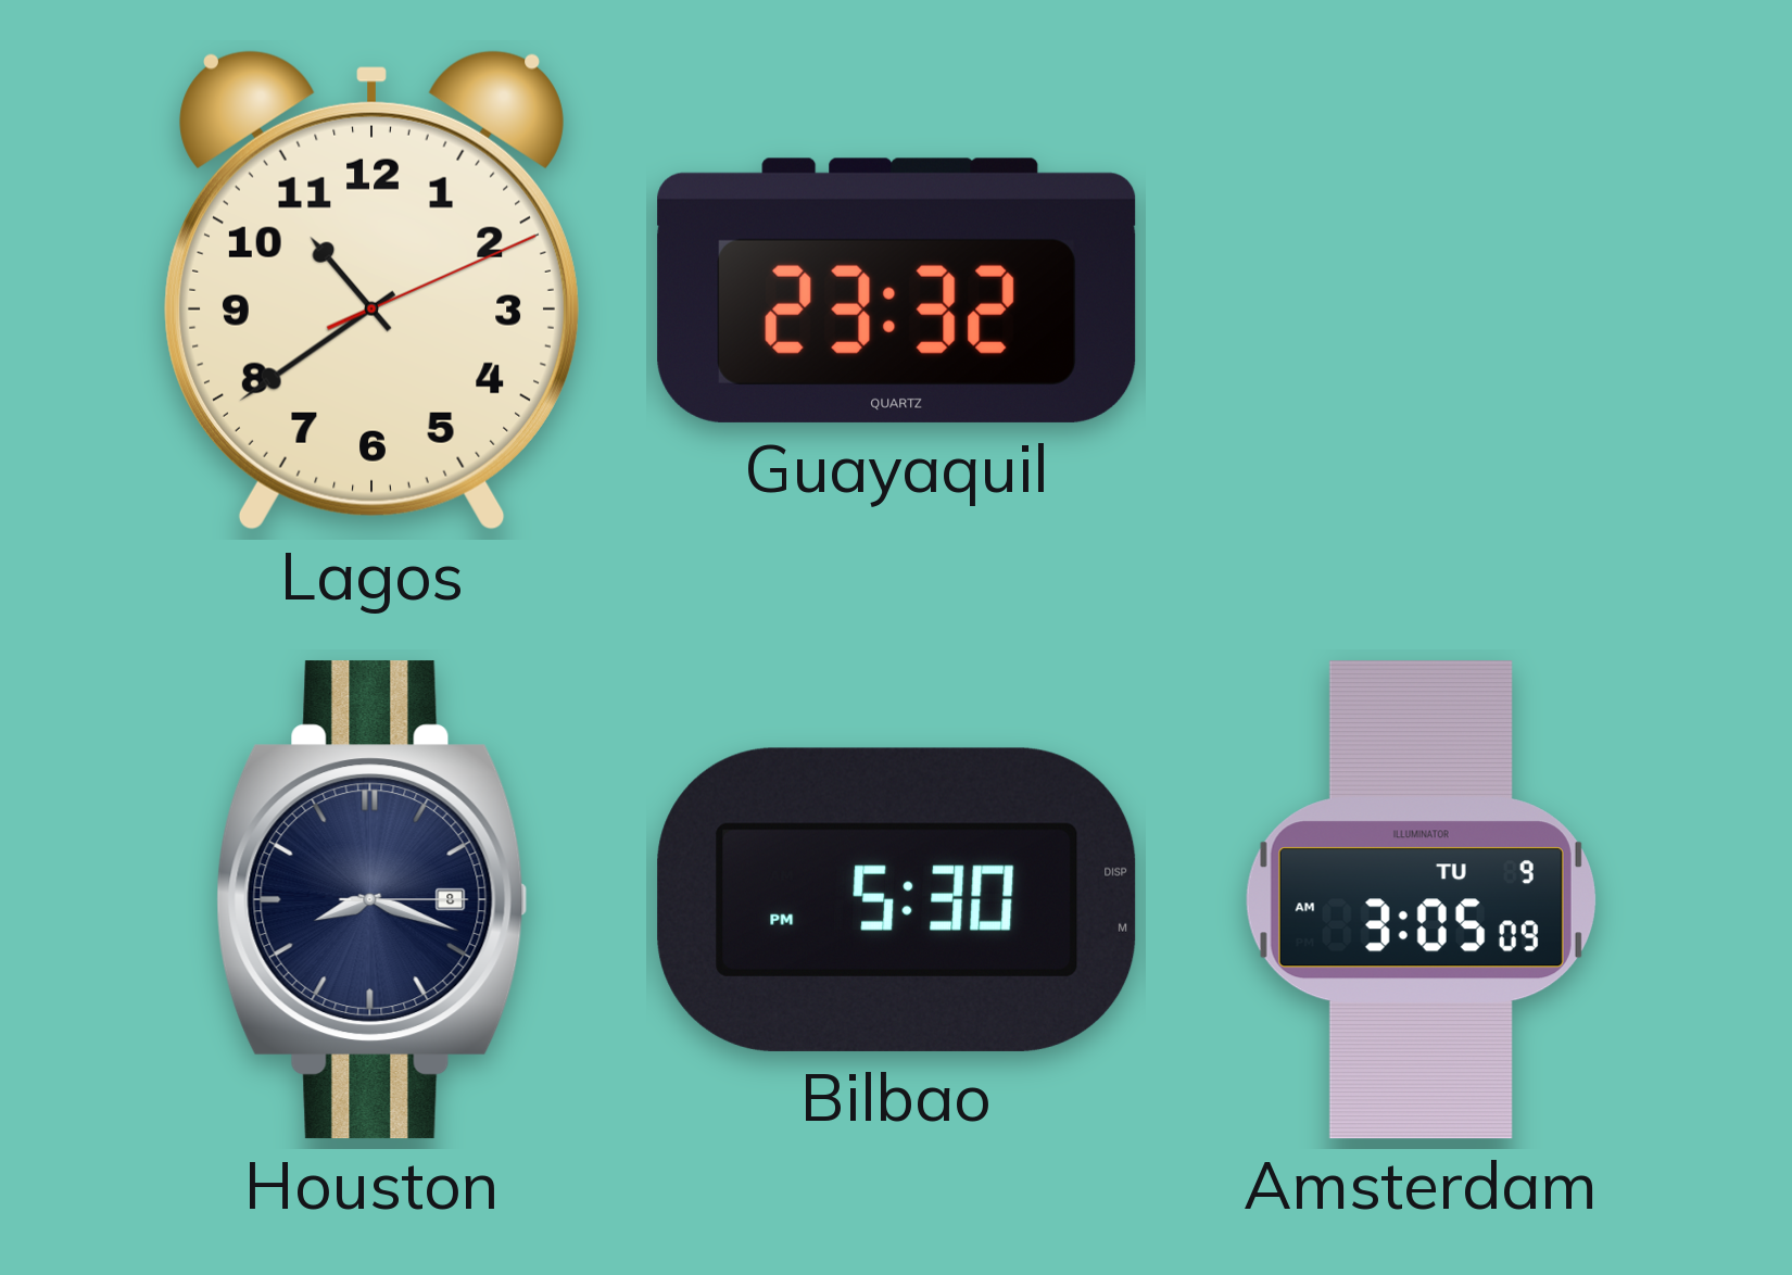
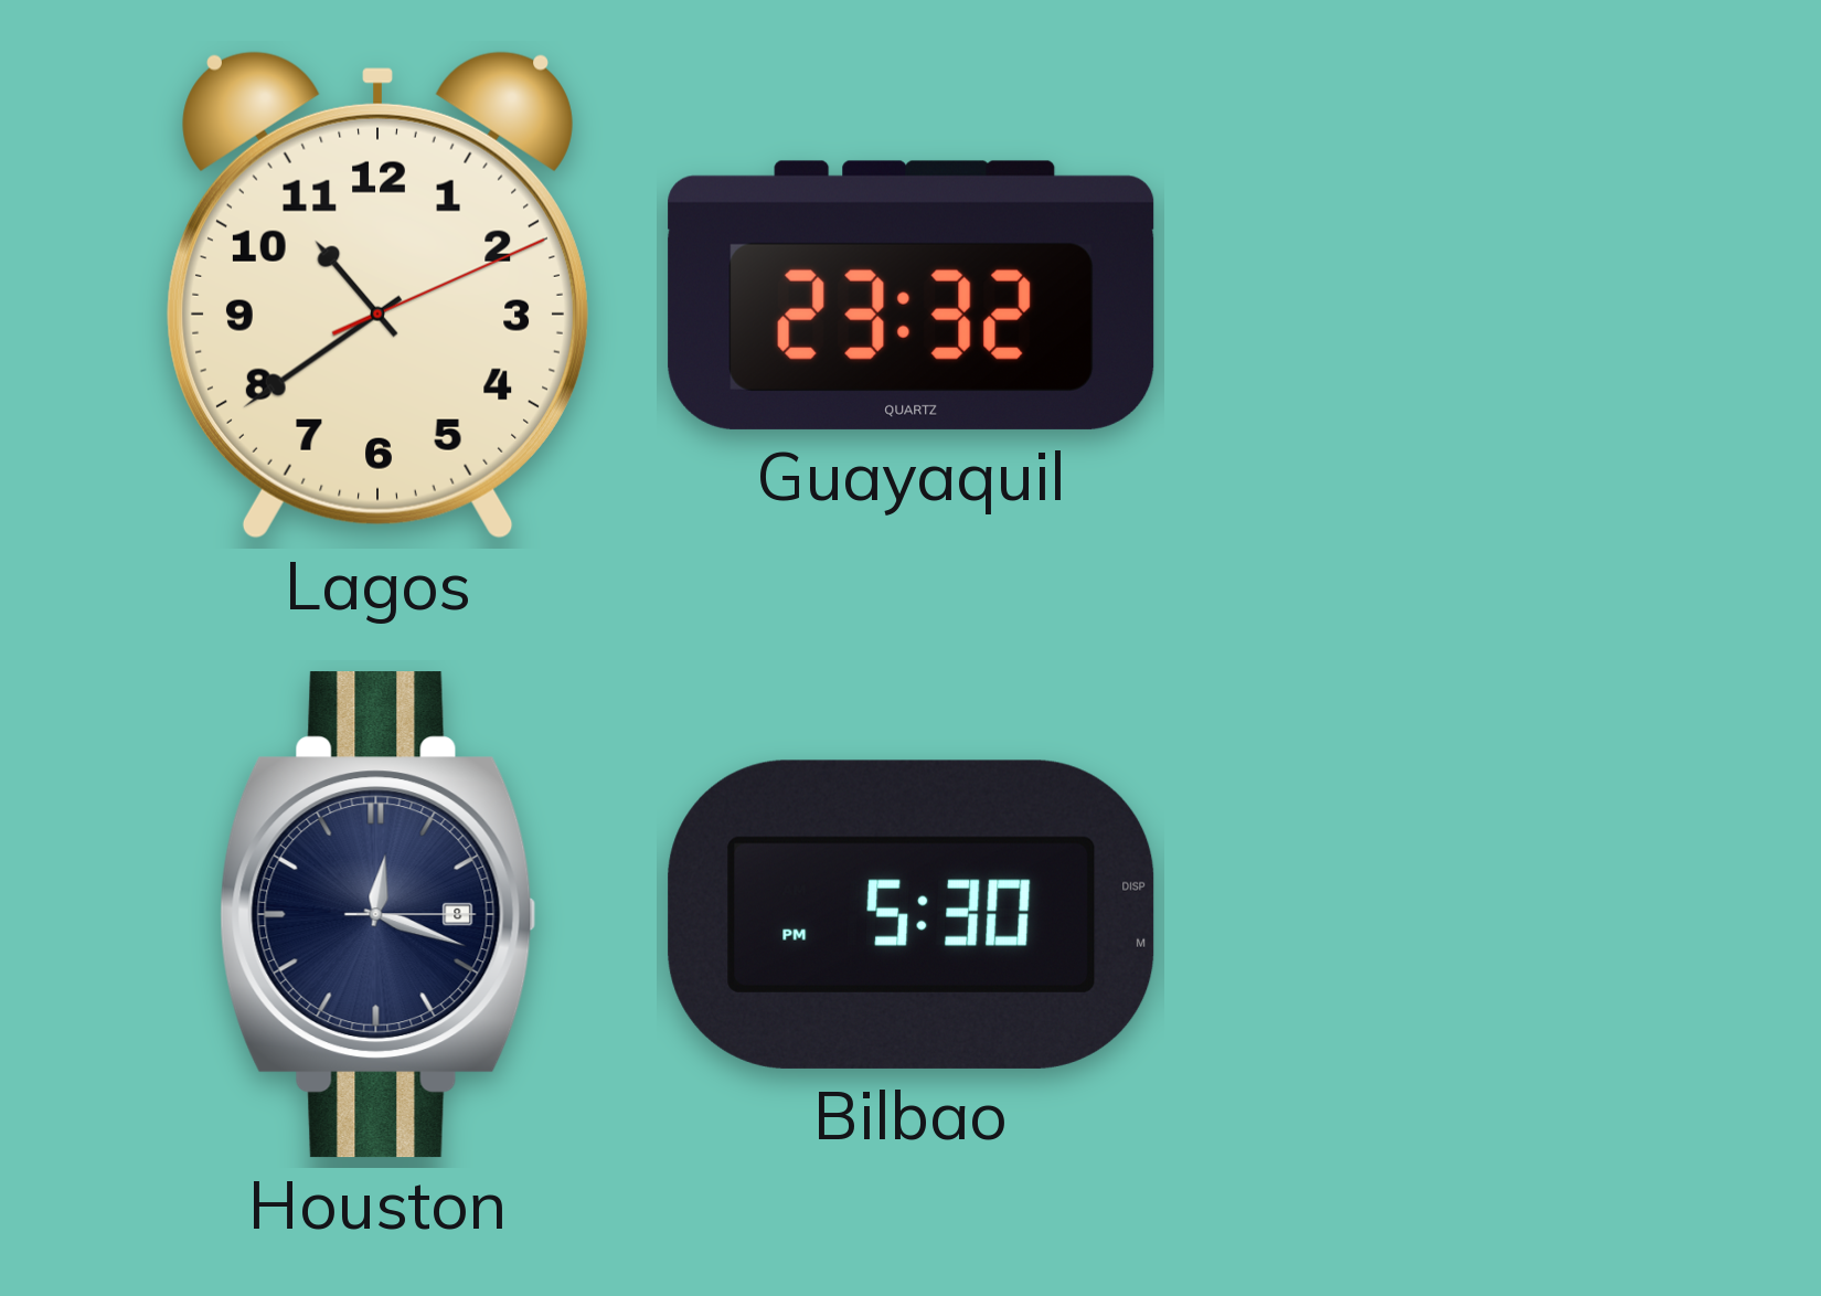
Houston: 8:18 -> 12:18
Amsterdam: 3:05 -> none
